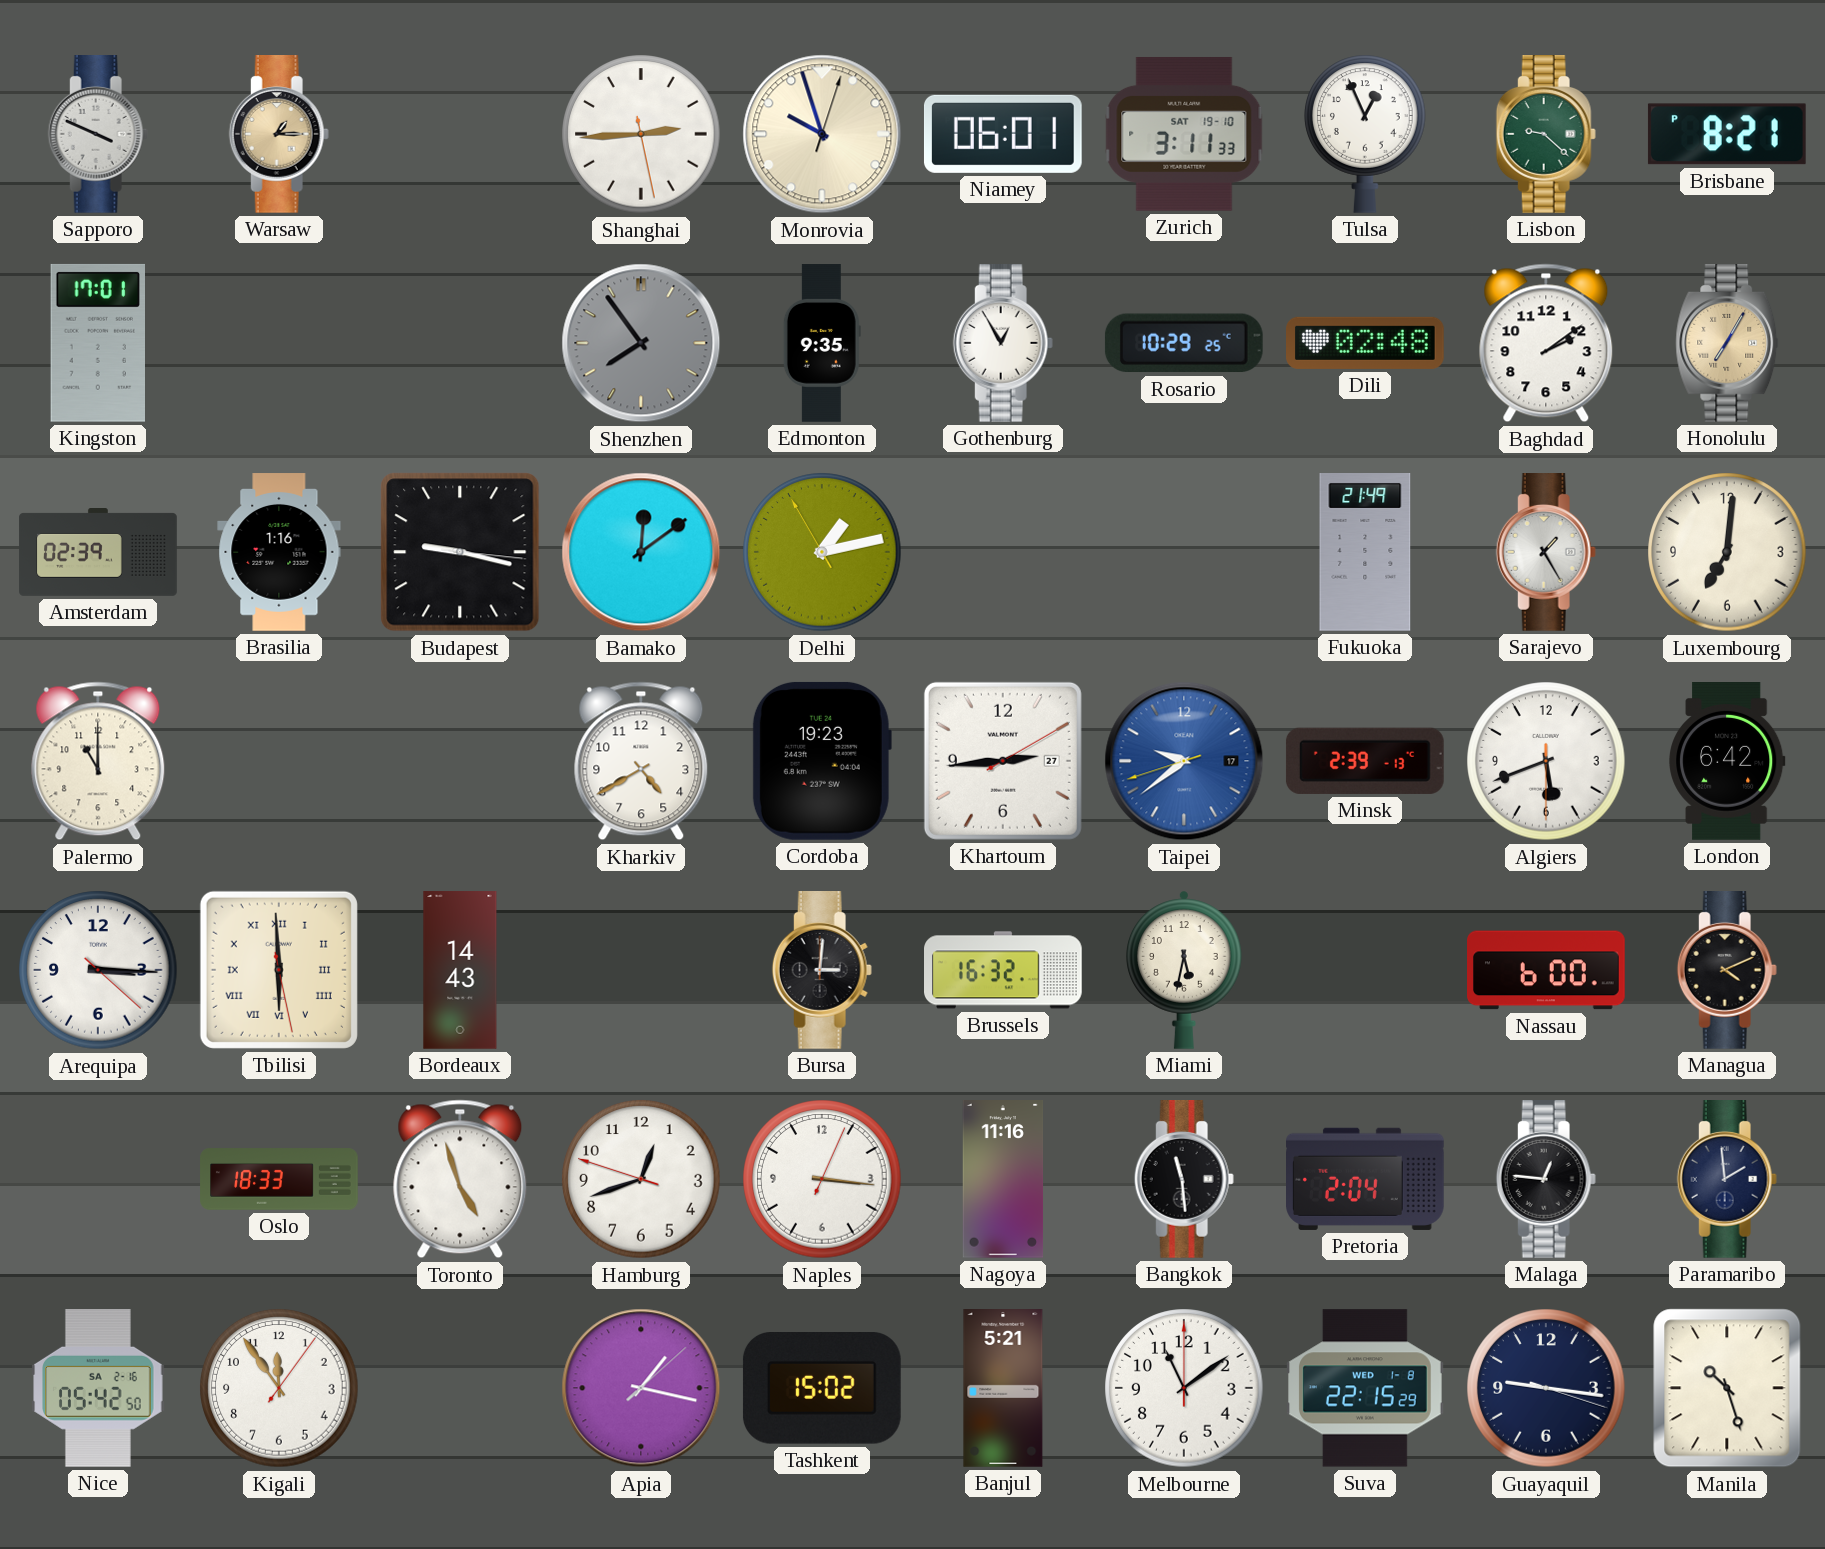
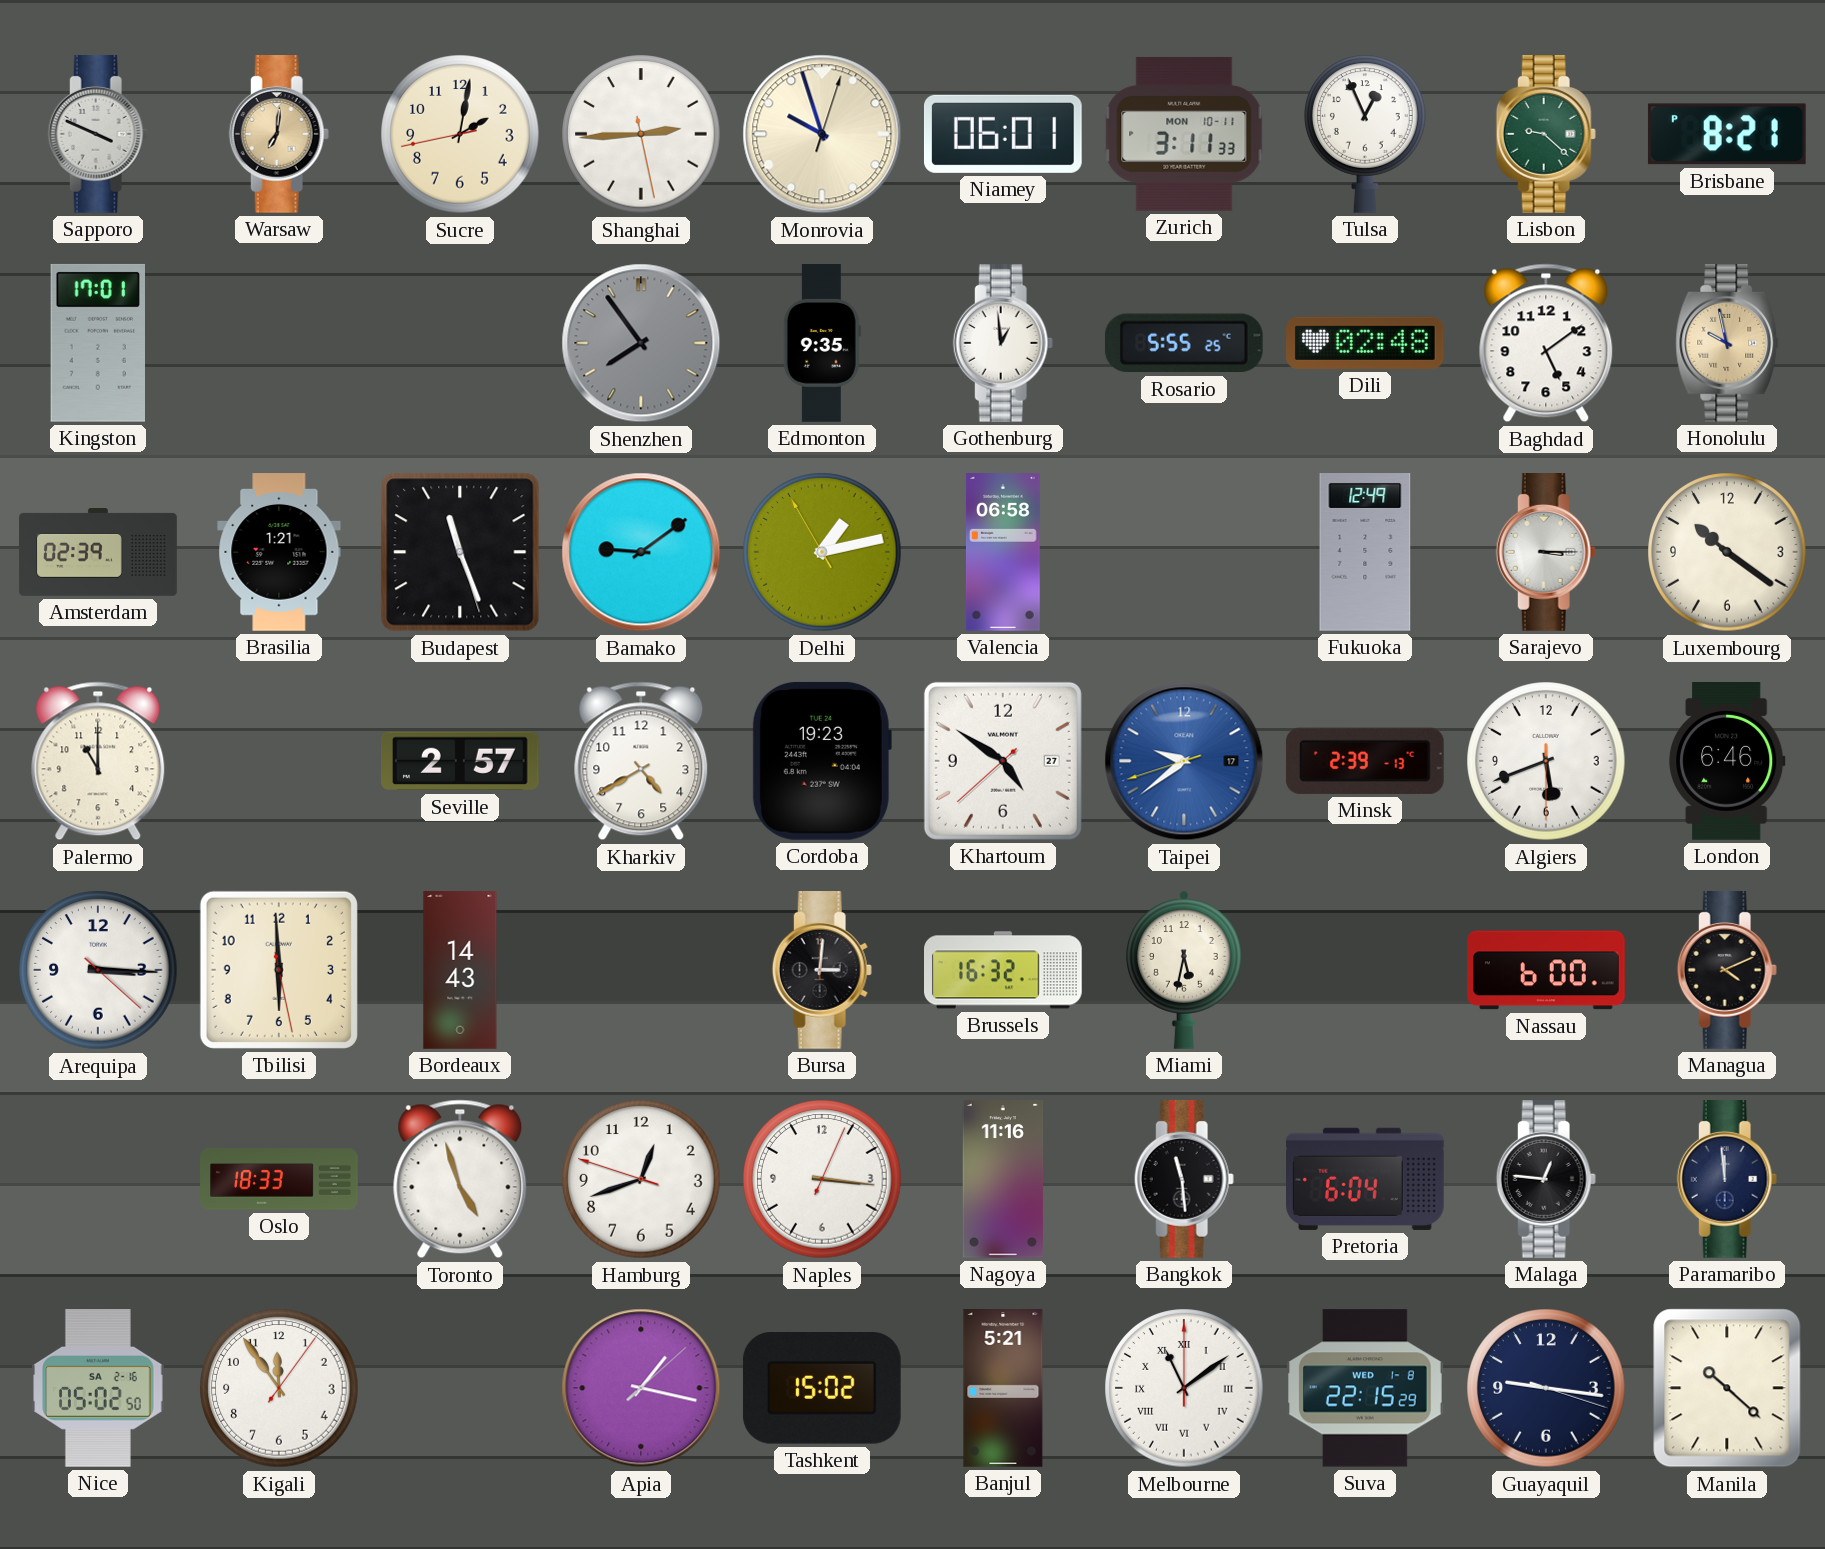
Warsaw: 1:15 -> 7:01
Sucre: none -> 2:01
Zurich date: SAT 19-10 -> MON 10-11
Gothenburg: 12:55 -> 12:59
Rosario: 10:29 -> 5:55
Baghdad: 2:09 -> 5:09
Honolulu: 7:05 -> 9:58
Brasilia: 1:16 -> 1:21
Budapest: 9:17 -> 11:26
Bamako: 12:09 -> 9:09
Valencia: none -> 06:58
Fukuoka: 21:49 -> 12:49
Sarajevo: 1:25 -> 3:15
Luxembourg: 7:01 -> 10:21
Seville: none -> 2:57
Khartoum: 2:44 -> 4:50
London: 6:42 -> 6:46
Tbilisi numerals: Roman -> Arabic
Pretoria: 2:04 -> 6:04
Paramaribo: 1:59 -> 11:59
Nice: 05:42 -> 05:02
Melbourne numerals: Arabic -> Roman
Manila: 10:27 -> 10:22
